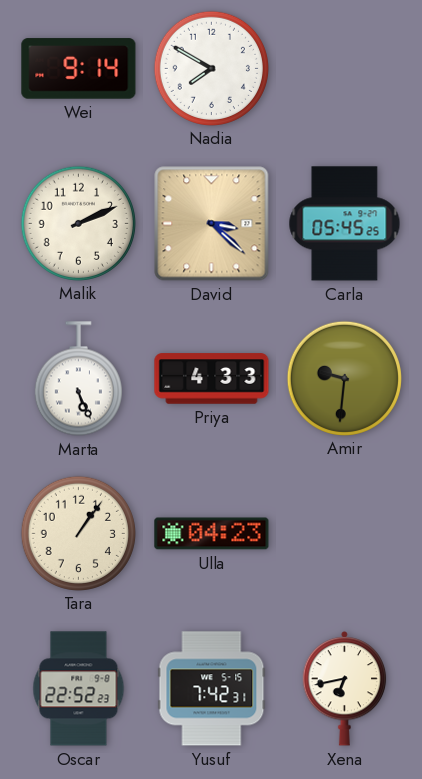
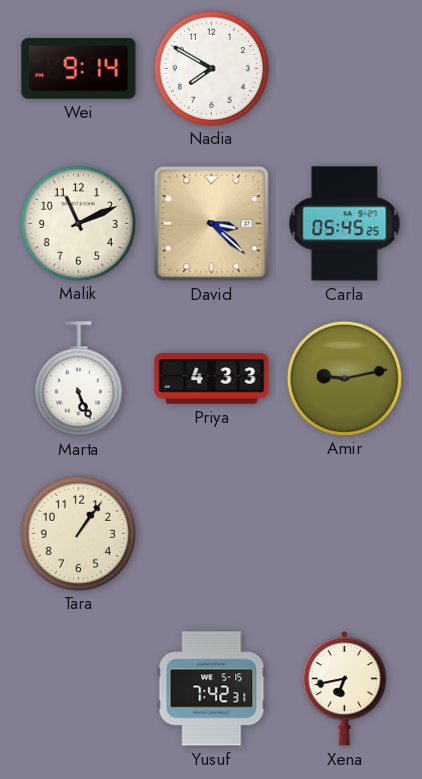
Malik: 2:11 -> 11:11
Amir: 9:31 -> 9:13
Ulla: 04:23 -> none
Oscar: 22:52 -> none
